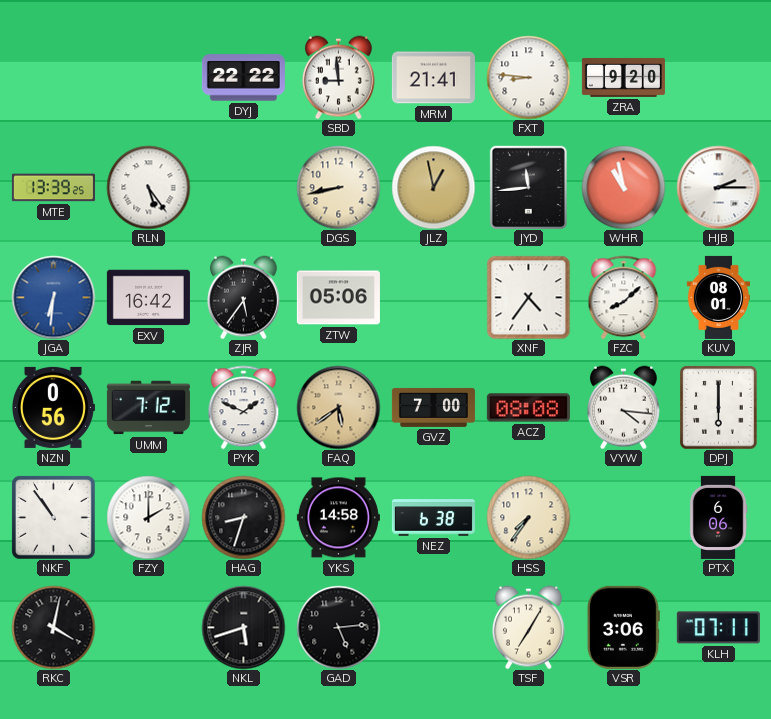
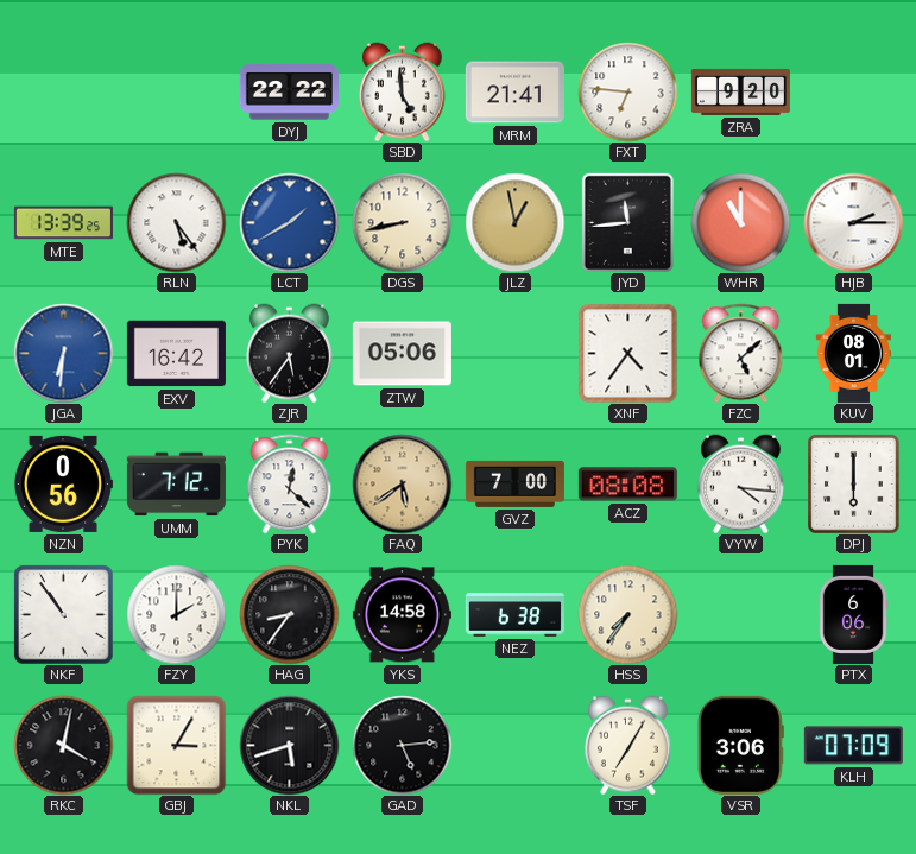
SBD: 8:59 -> 4:59
FXT: 8:46 -> 6:46
LCT: none -> 1:40
WHR: 10:58 -> 11:00
FZC: 8:08 -> 5:08
PYK: 1:49 -> 12:22
HAG: 8:33 -> 8:36
GBJ: none -> 3:05
KLH: 07:11 -> 07:09
